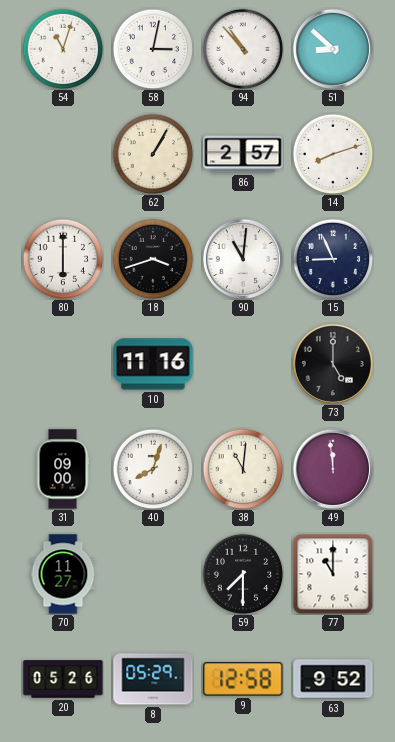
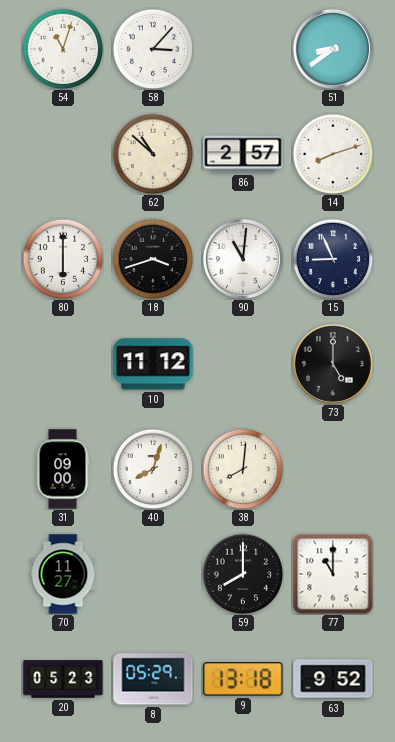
58: 3:02 -> 3:07
94: 10:53 -> none
51: 8:52 -> 8:39
62: 1:05 -> 10:52
10: 11:16 -> 11:12
38: 11:01 -> 8:01
49: 11:59 -> none
59: 7:30 -> 8:00
20: 05:26 -> 05:23
9: 12:58 -> 13:18
